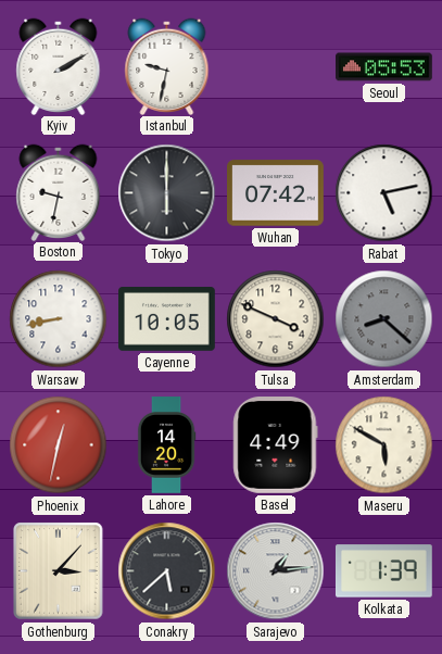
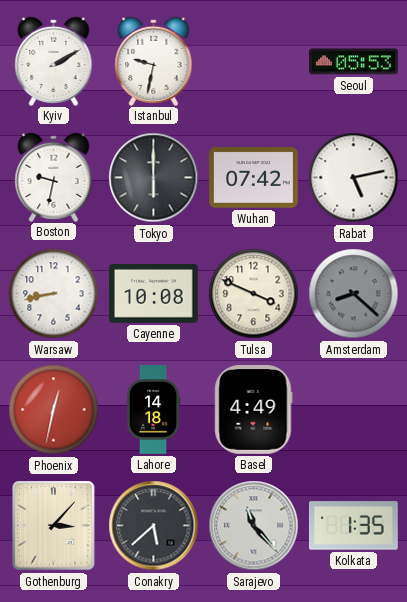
Cayenne: 10:05 -> 10:08
Lahore: 14:20 -> 14:18
Maseru: 5:50 -> none
Sarajevo: 1:14 -> 11:23
Kolkata: 1:39 -> 1:35
